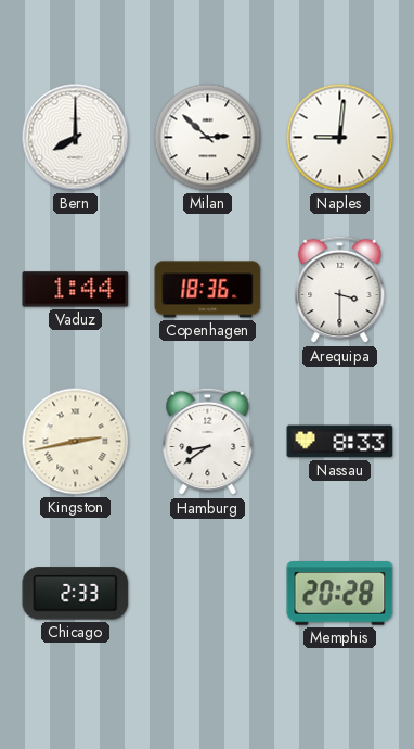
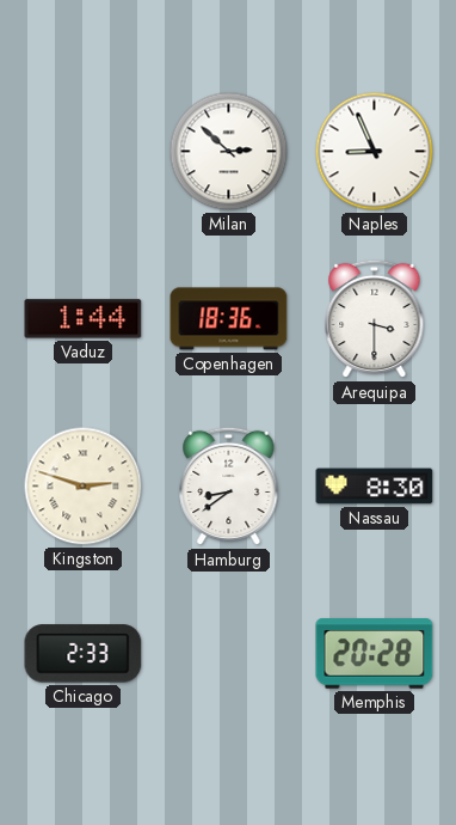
Bern: 8:00 -> none
Naples: 9:01 -> 8:56
Kingston: 2:43 -> 2:48
Nassau: 8:33 -> 8:30
